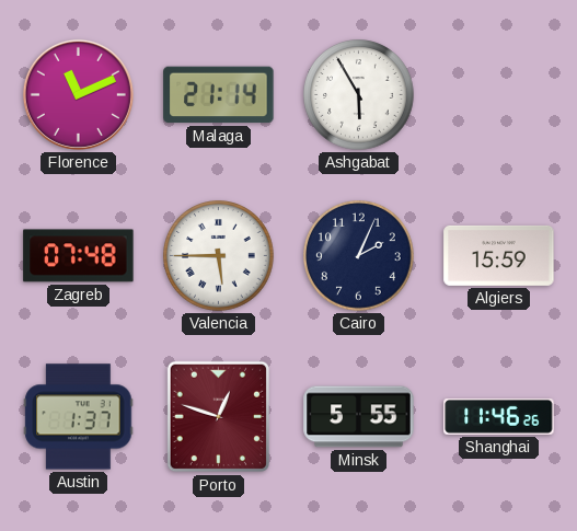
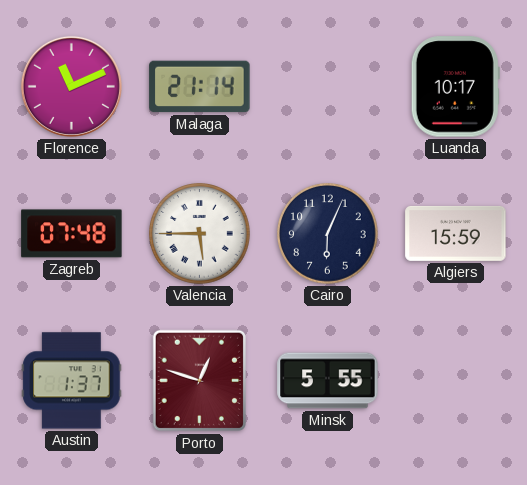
Ashgabat: 5:55 -> none
Luanda: none -> 10:17
Cairo: 2:04 -> 6:04
Shanghai: 11:46 -> none
